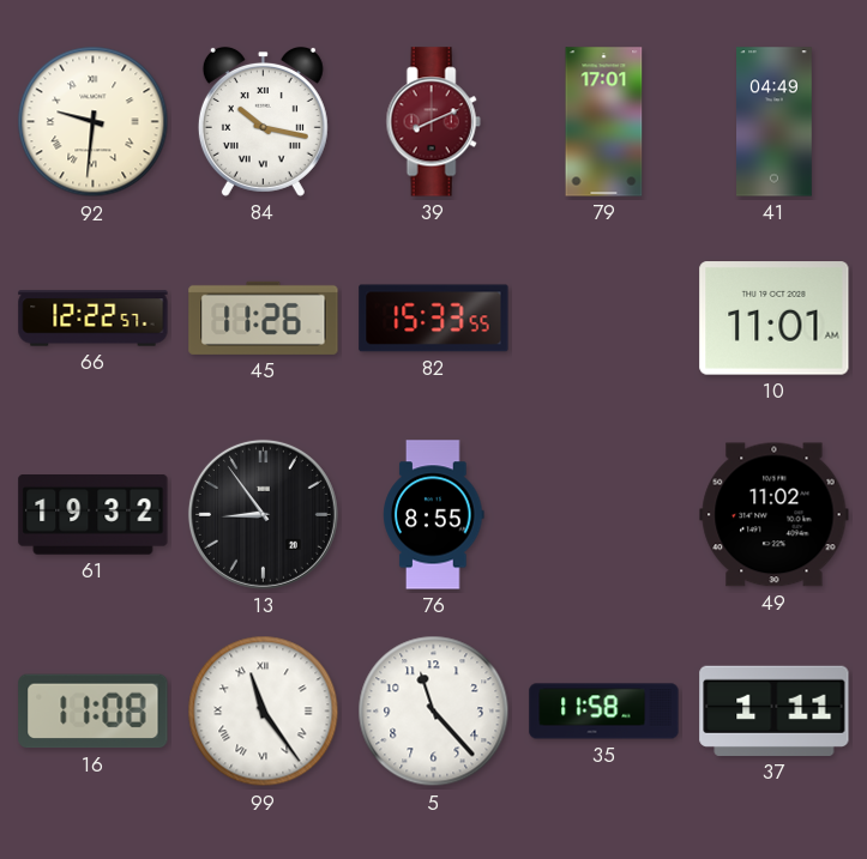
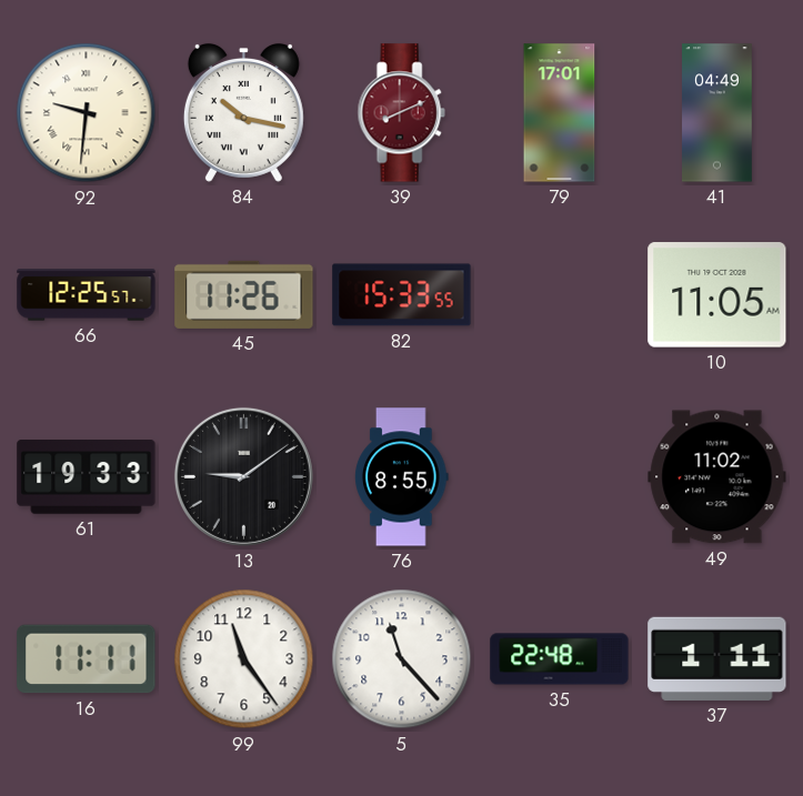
66: 12:22 -> 12:25
10: 11:01 -> 11:05
61: 19:32 -> 19:33
13: 8:54 -> 9:09
16: 11:08 -> 11:11
99 numerals: Roman -> Arabic
35: 11:58 -> 22:48
